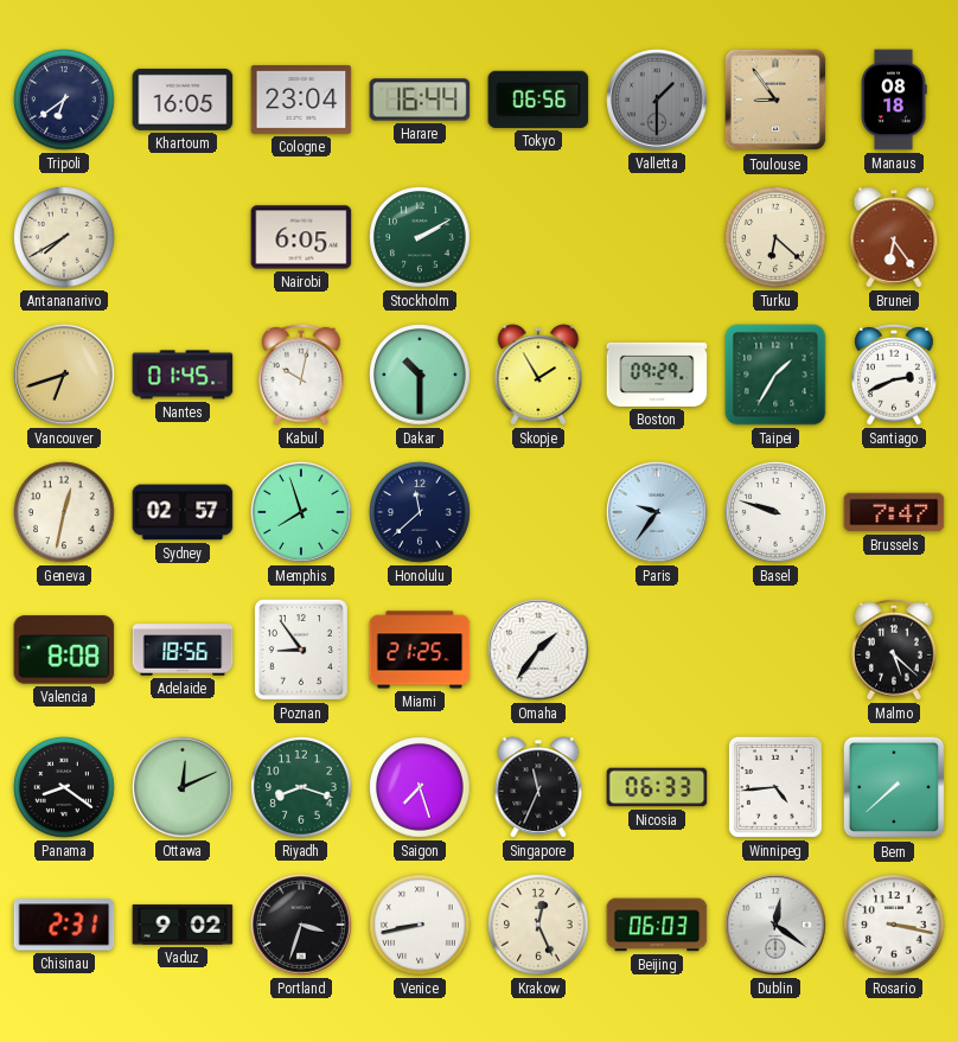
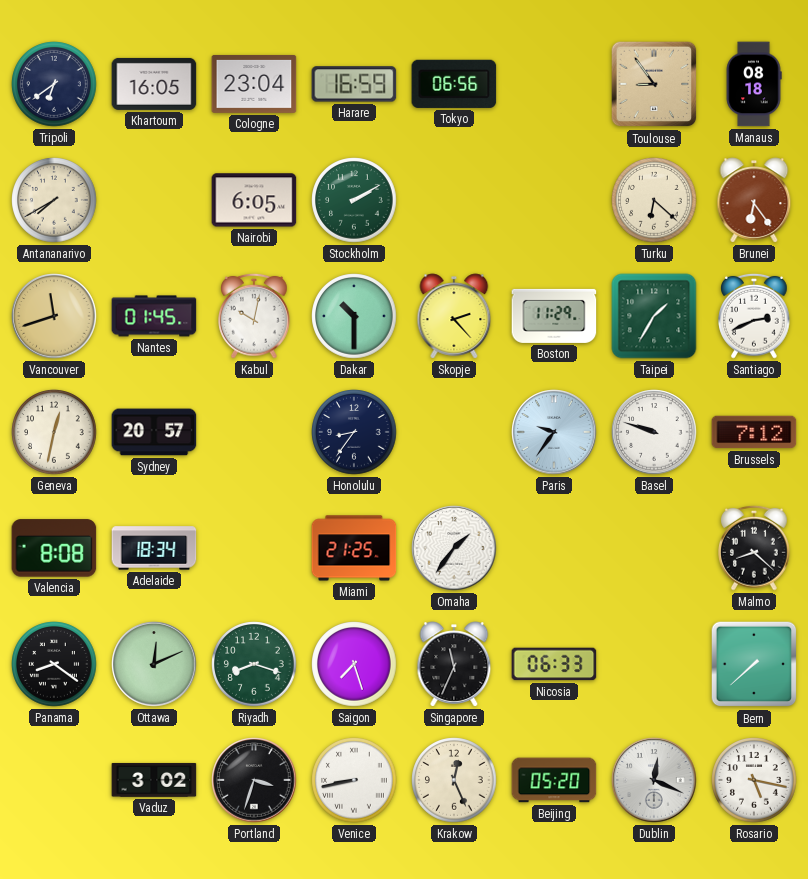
Harare: 16:44 -> 16:59
Valletta: 1:30 -> none
Vancouver: 6:42 -> 11:42
Skopje: 1:55 -> 2:23
Boston: 09:29 -> 11:29
Sydney: 02:57 -> 20:57
Memphis: 7:57 -> none
Honolulu: 11:38 -> 8:36
Brussels: 7:47 -> 7:12
Adelaide: 18:56 -> 18:34
Poznan: 8:54 -> none
Malmo: 5:22 -> 8:22
Winnipeg: 4:44 -> none
Chisinau: 2:31 -> none
Vaduz: 9:02 -> 3:02
Beijing: 06:03 -> 05:20
Dublin: 12:21 -> 12:19
Rosario: 3:17 -> 5:17
